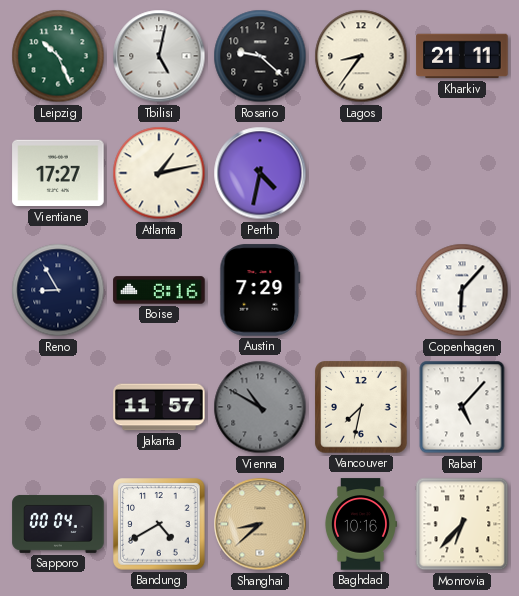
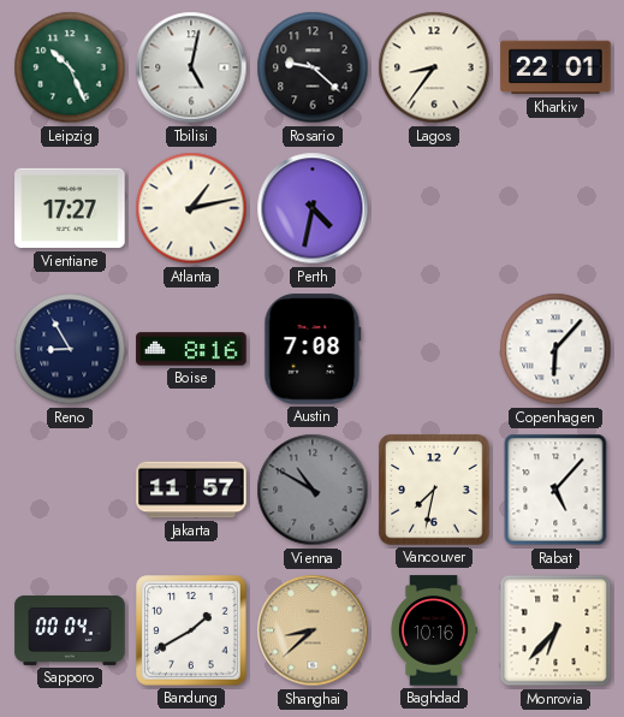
Kharkiv: 21:11 -> 22:01
Austin: 7:29 -> 7:08
Bandung: 4:40 -> 1:40
